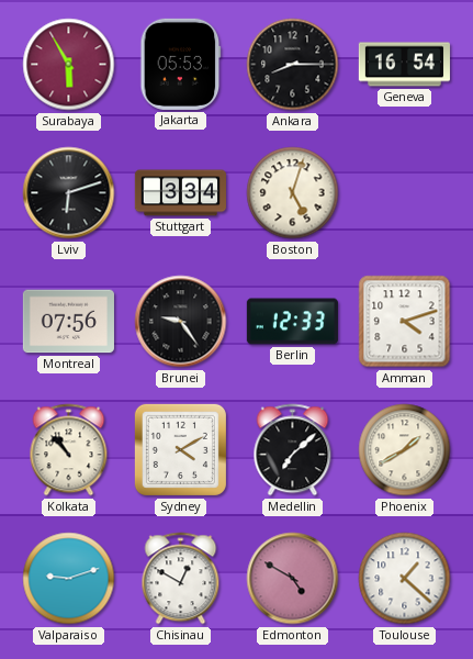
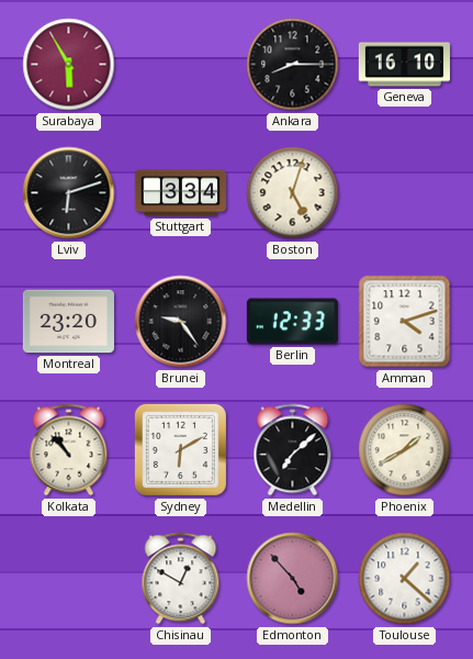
Jakarta: 05:53 -> none
Geneva: 16:54 -> 16:10
Montreal: 07:56 -> 23:20
Sydney: 4:10 -> 6:10
Valparaiso: 9:12 -> none
Edmonton: 4:50 -> 4:53
